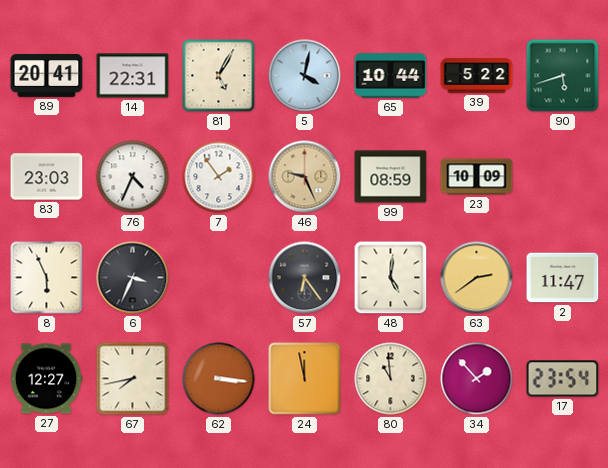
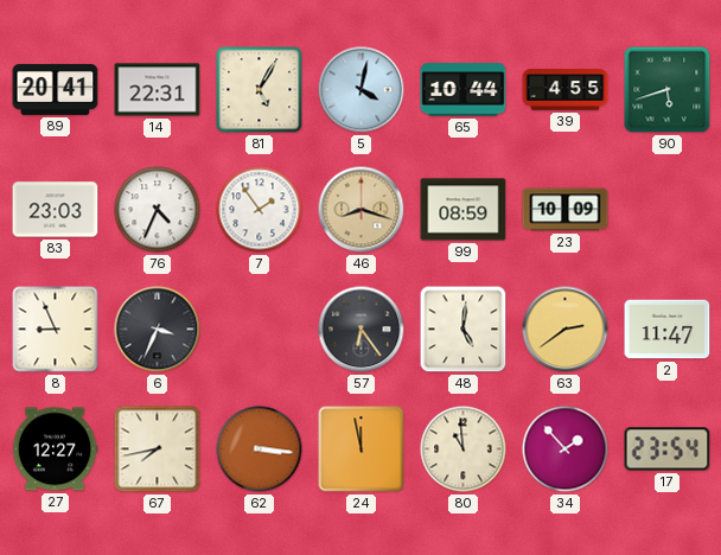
39: 5:22 -> 4:55
46: 9:26 -> 8:18
8: 5:56 -> 8:56
